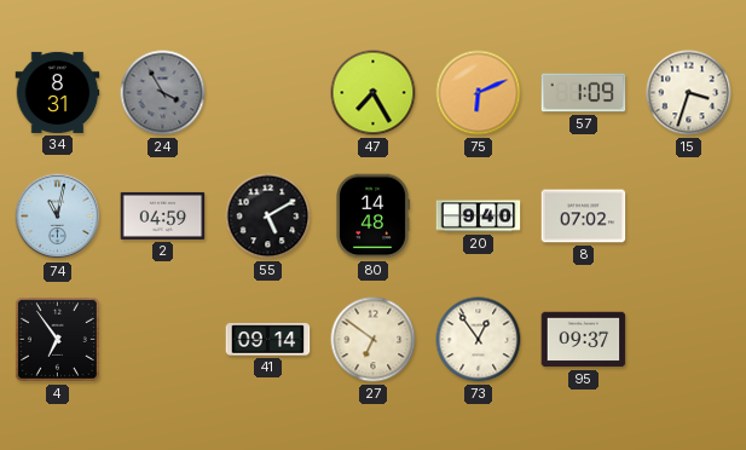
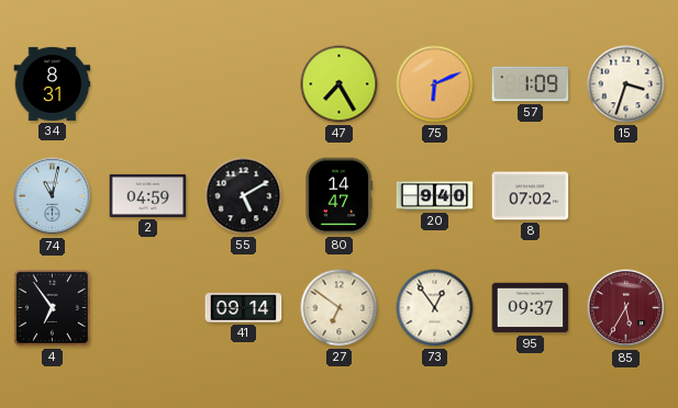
24: 3:55 -> none
80: 14:48 -> 14:47
85: none -> 5:35
